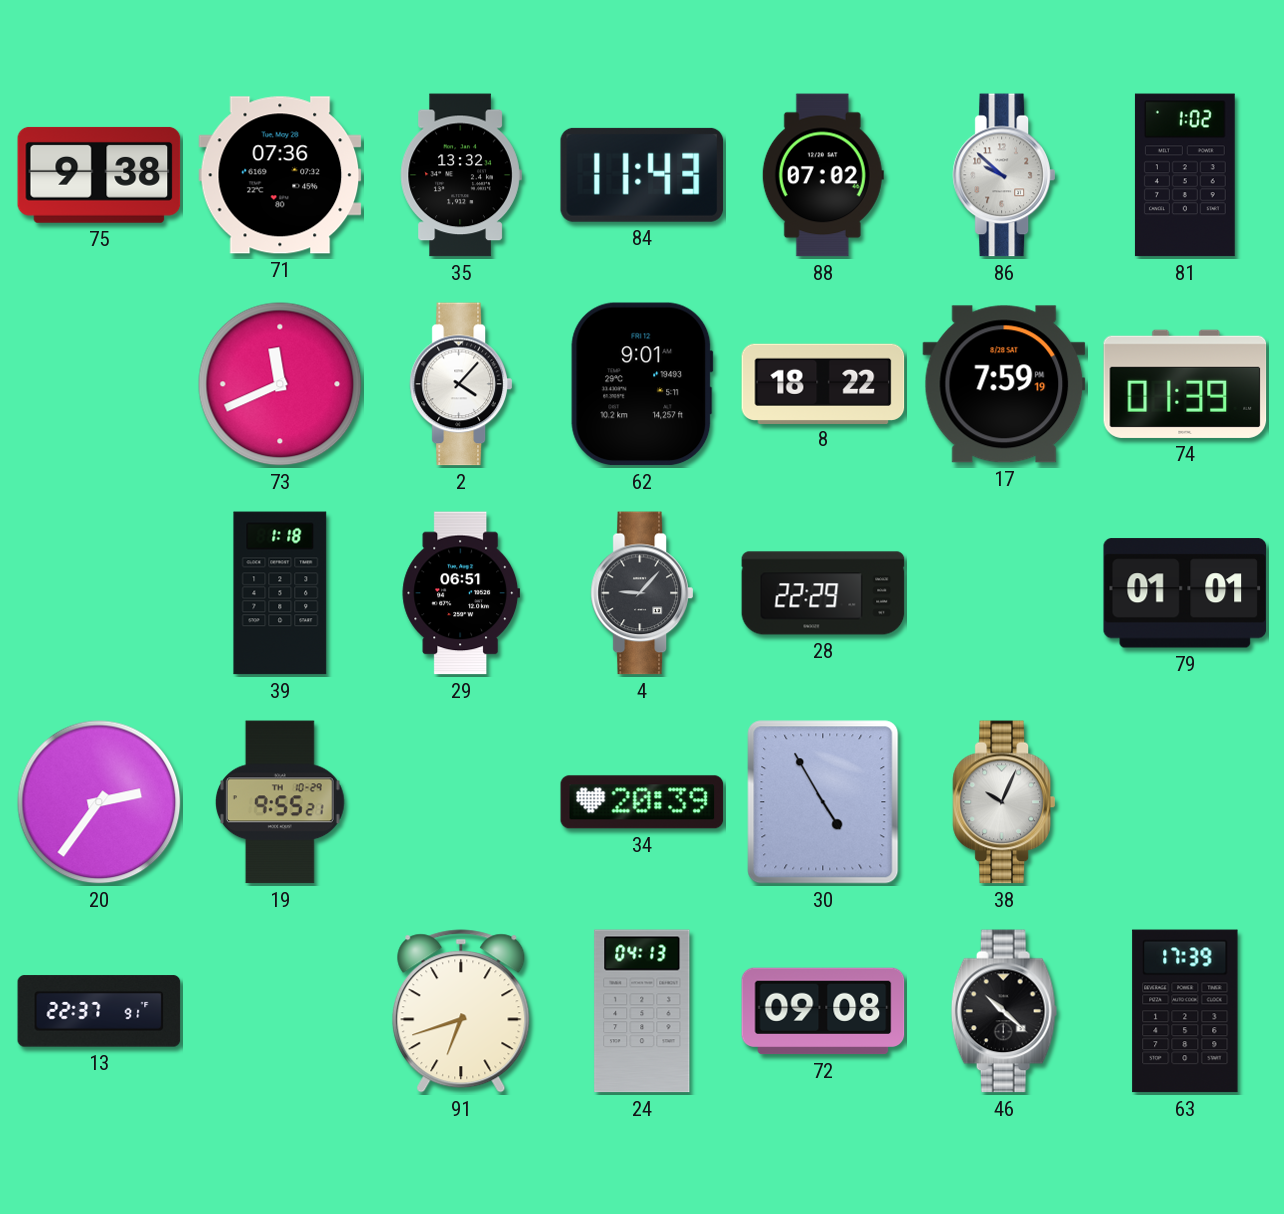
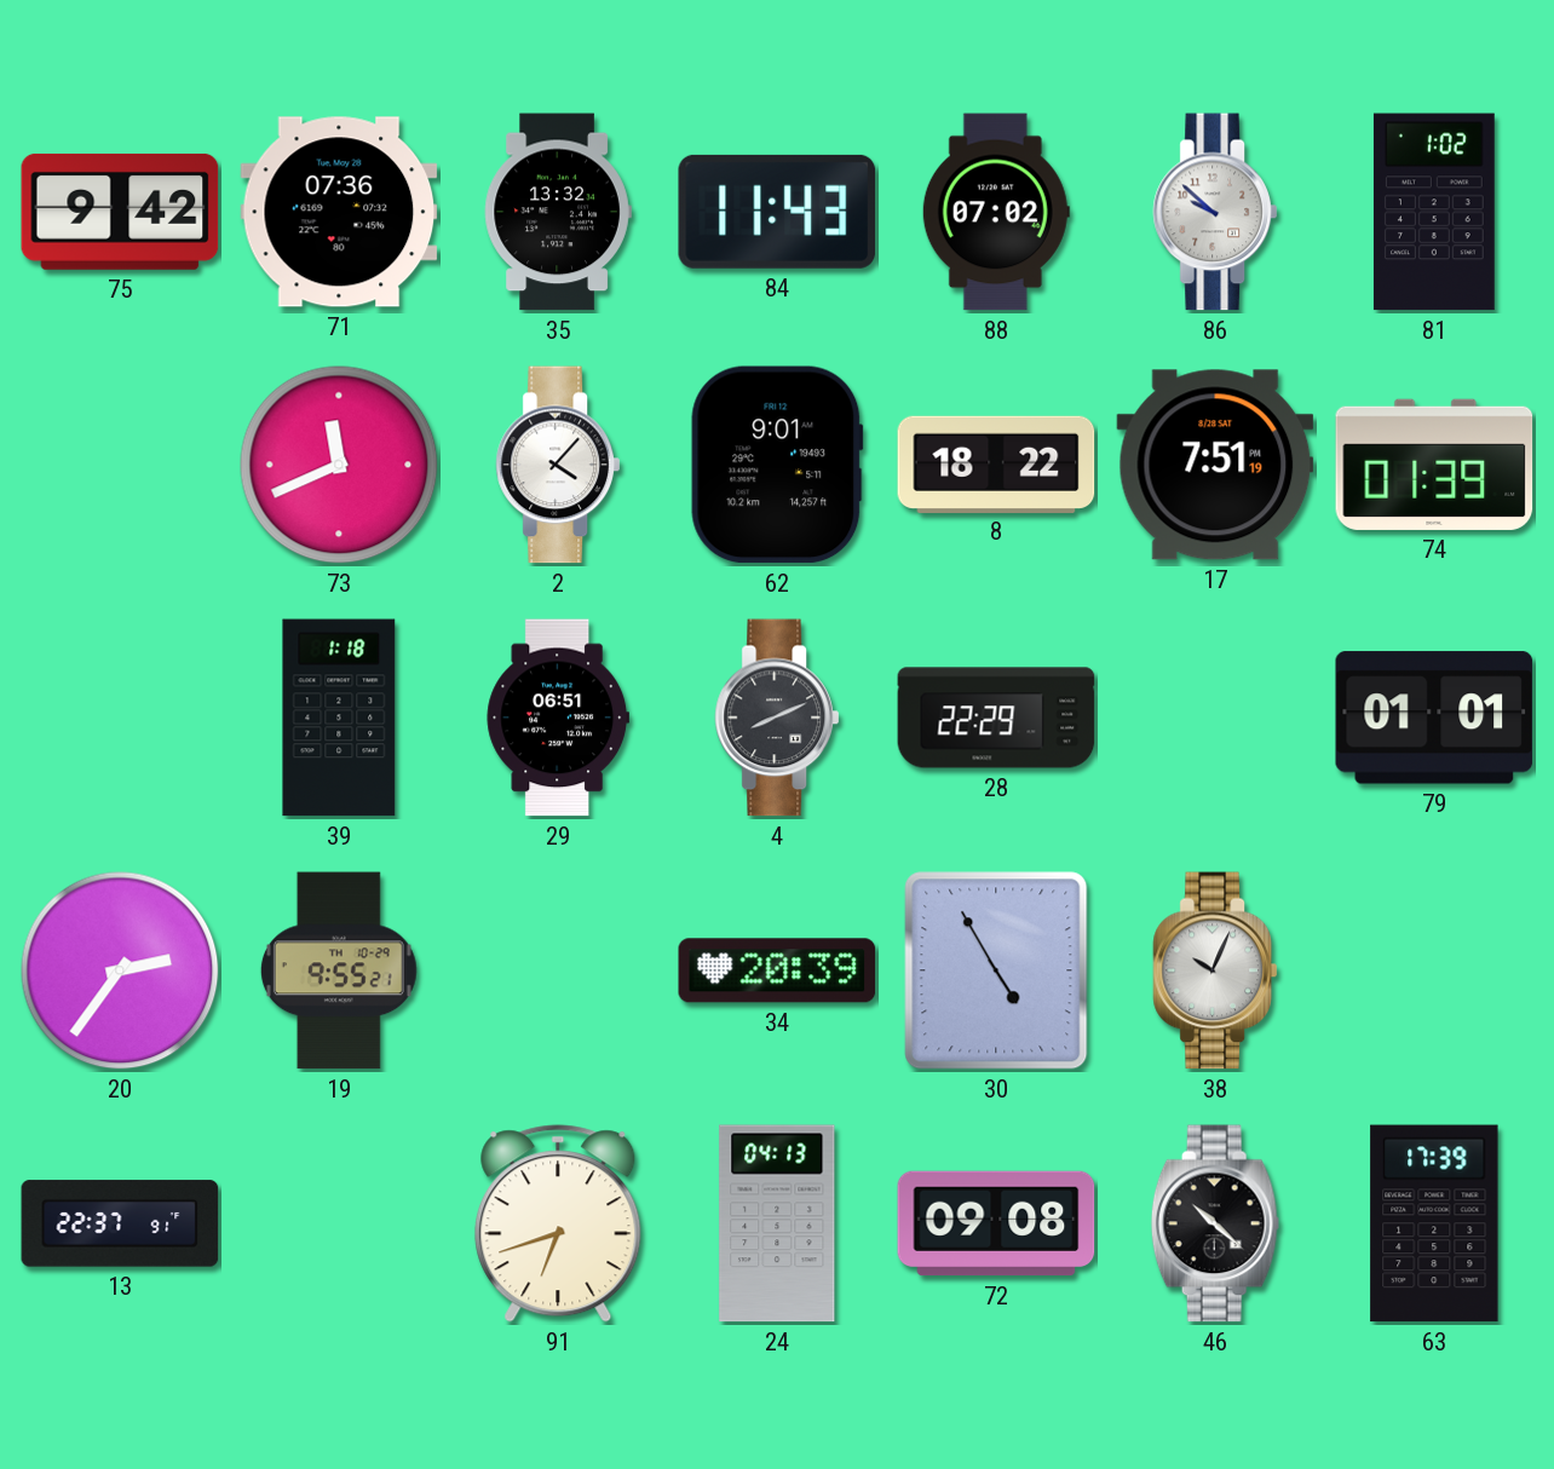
75: 9:38 -> 9:42
17: 7:59 -> 7:51
4: 9:07 -> 8:11
